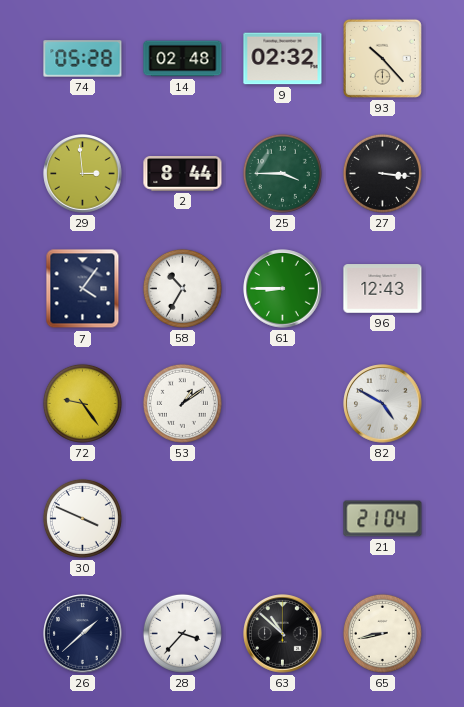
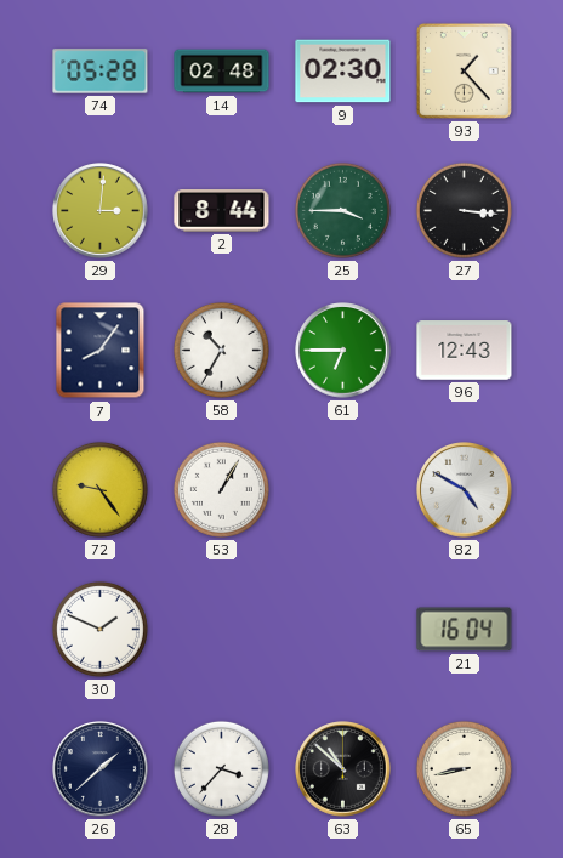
9: 02:32 -> 02:30
93: 10:23 -> 1:23
29: 2:59 -> 3:01
7: 4:06 -> 8:06
61: 8:45 -> 6:45
53: 1:09 -> 1:05
30: 3:49 -> 1:49
21: 21:04 -> 16:04
